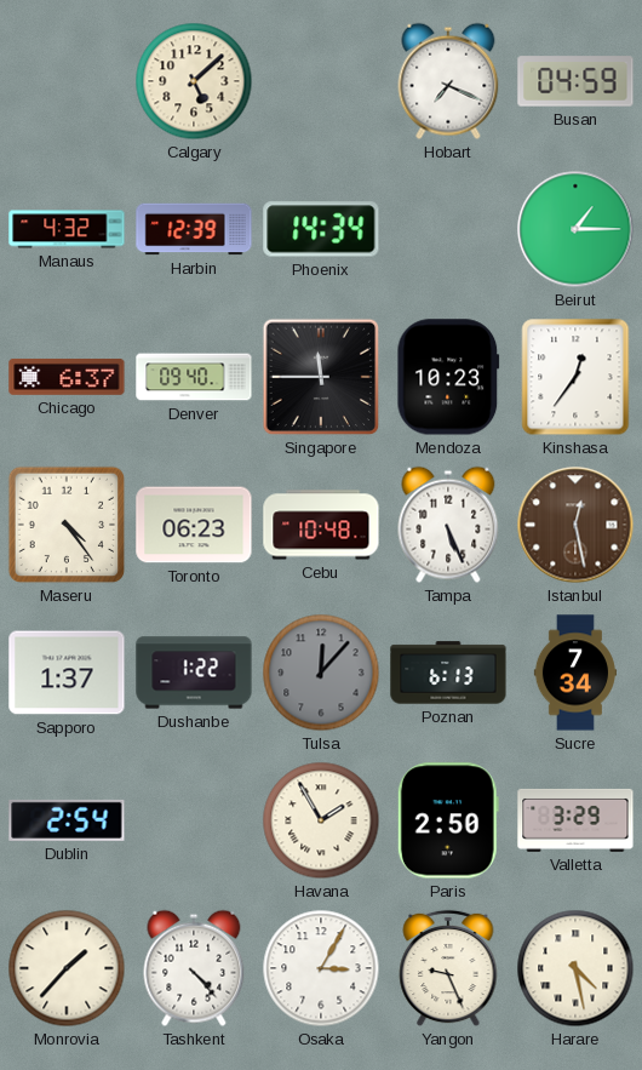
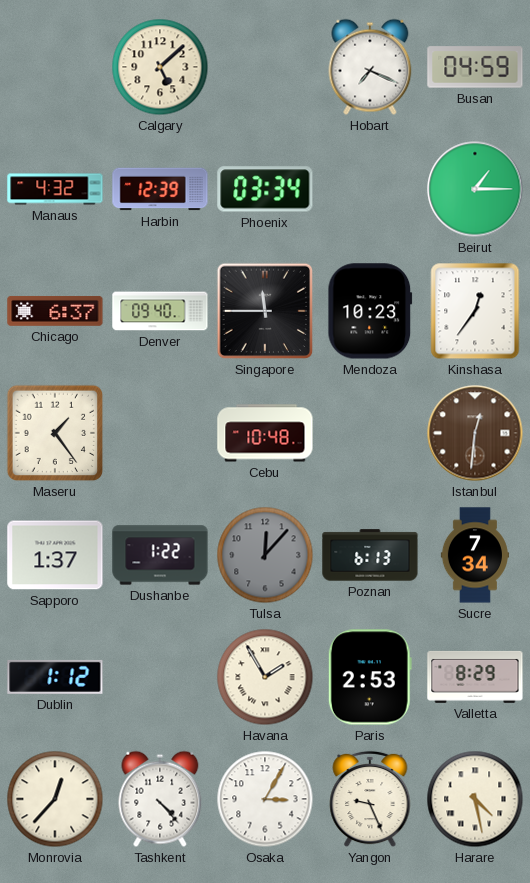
Phoenix: 14:34 -> 03:34
Maseru: 4:24 -> 1:24
Toronto: 06:23 -> none
Tampa: 5:26 -> none
Istanbul: 12:28 -> 12:31
Dublin: 2:54 -> 1:12
Paris: 2:50 -> 2:53
Valletta: 3:29 -> 8:29
Monrovia: 1:37 -> 12:37
